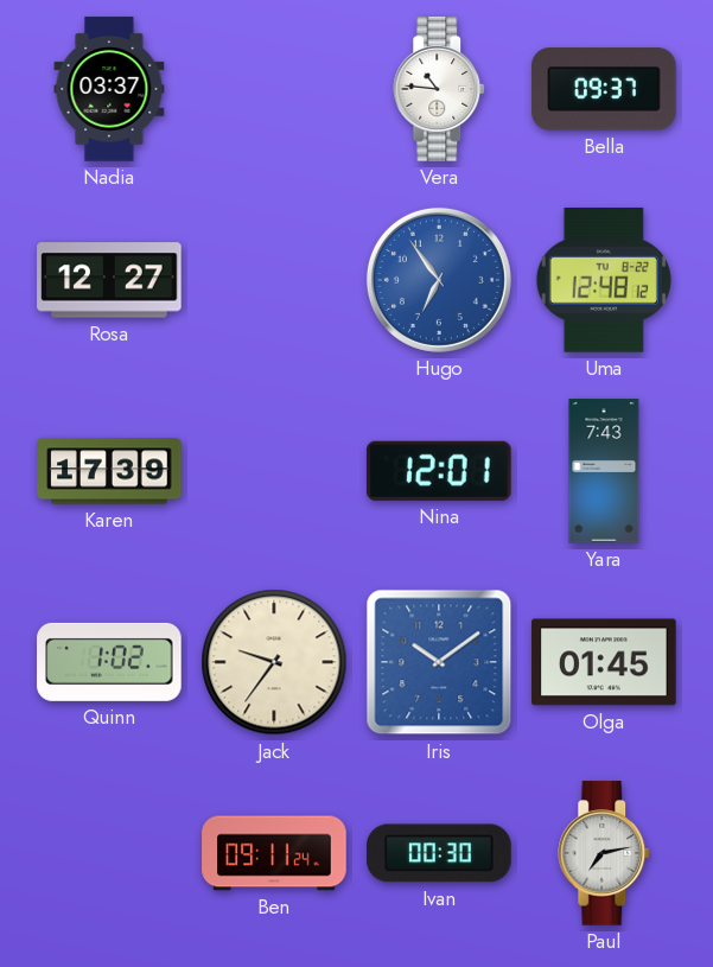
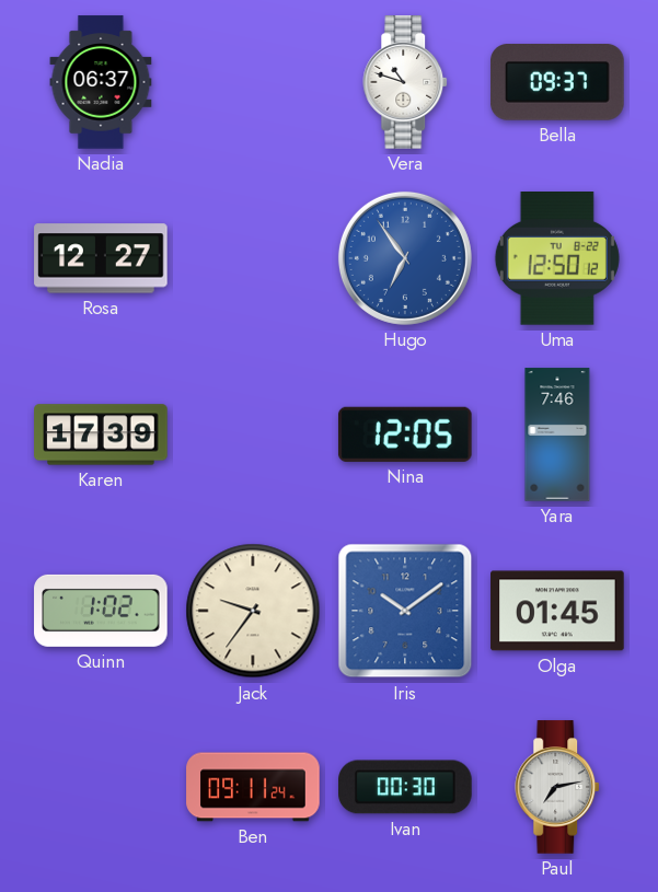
Nadia: 03:37 -> 06:37
Vera: 10:46 -> 10:48
Uma: 12:48 -> 12:50
Nina: 12:01 -> 12:05
Yara: 7:43 -> 7:46
